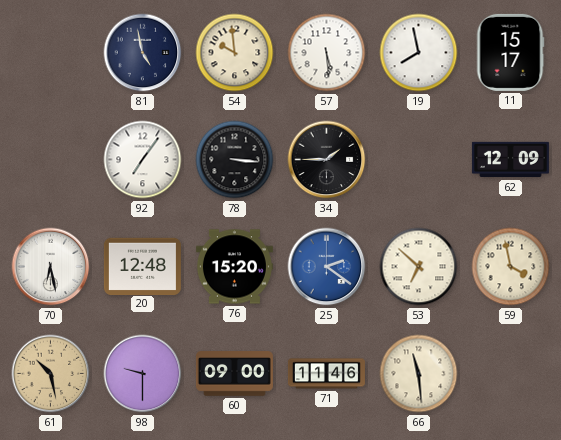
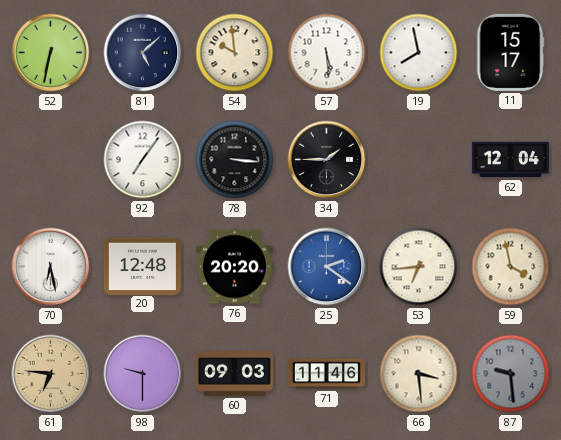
52: none -> 6:32
81: 4:58 -> 5:08
62: 12:09 -> 12:04
76: 15:20 -> 20:20
53: 6:52 -> 6:44
61: 10:28 -> 6:46
60: 09:00 -> 09:03
66: 11:29 -> 3:29
87: none -> 9:29
